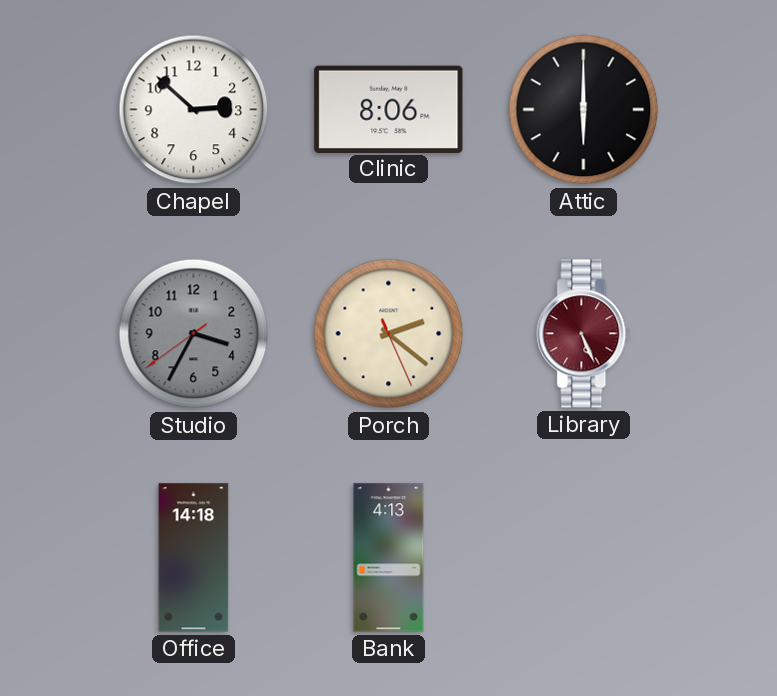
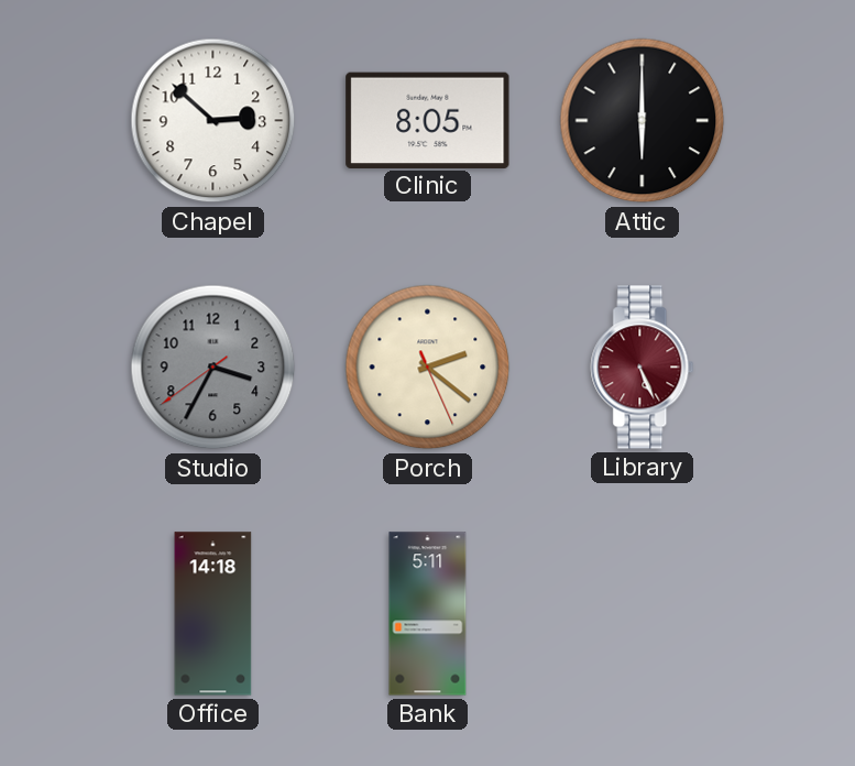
Clinic: 8:06 -> 8:05
Bank: 4:13 -> 5:11
